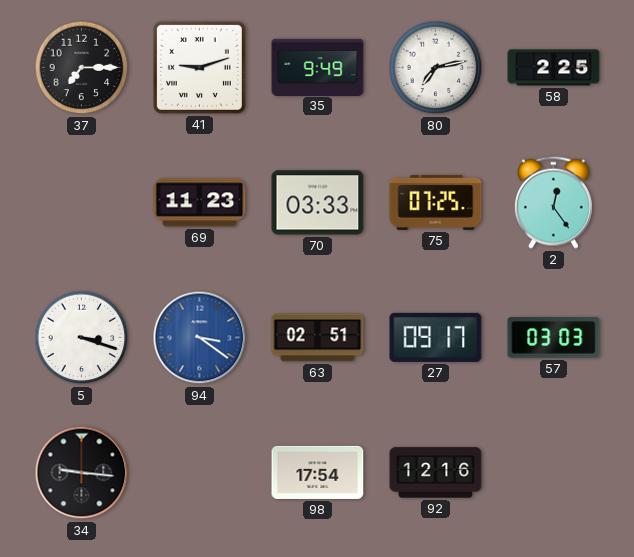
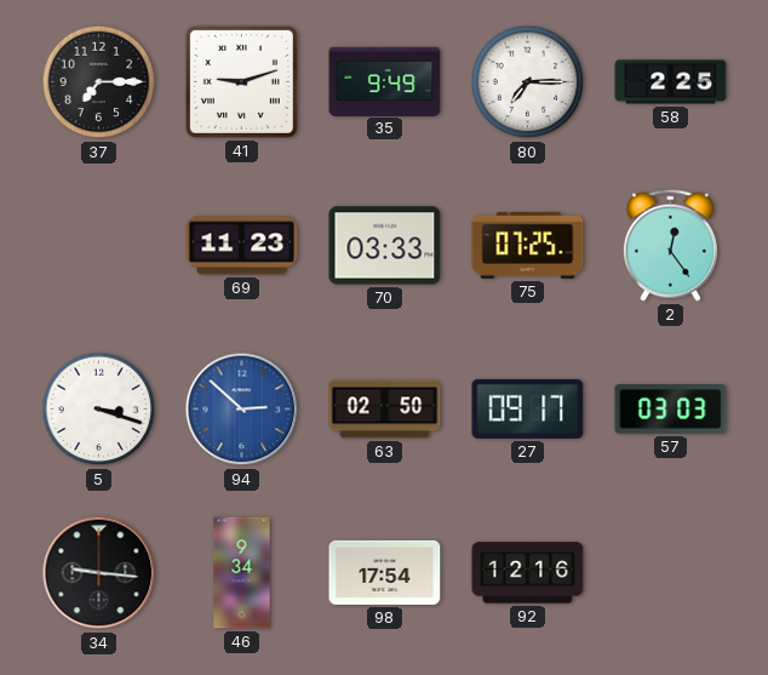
80: 7:13 -> 7:15
94: 3:21 -> 2:52
63: 02:51 -> 02:50
46: none -> 9:34
